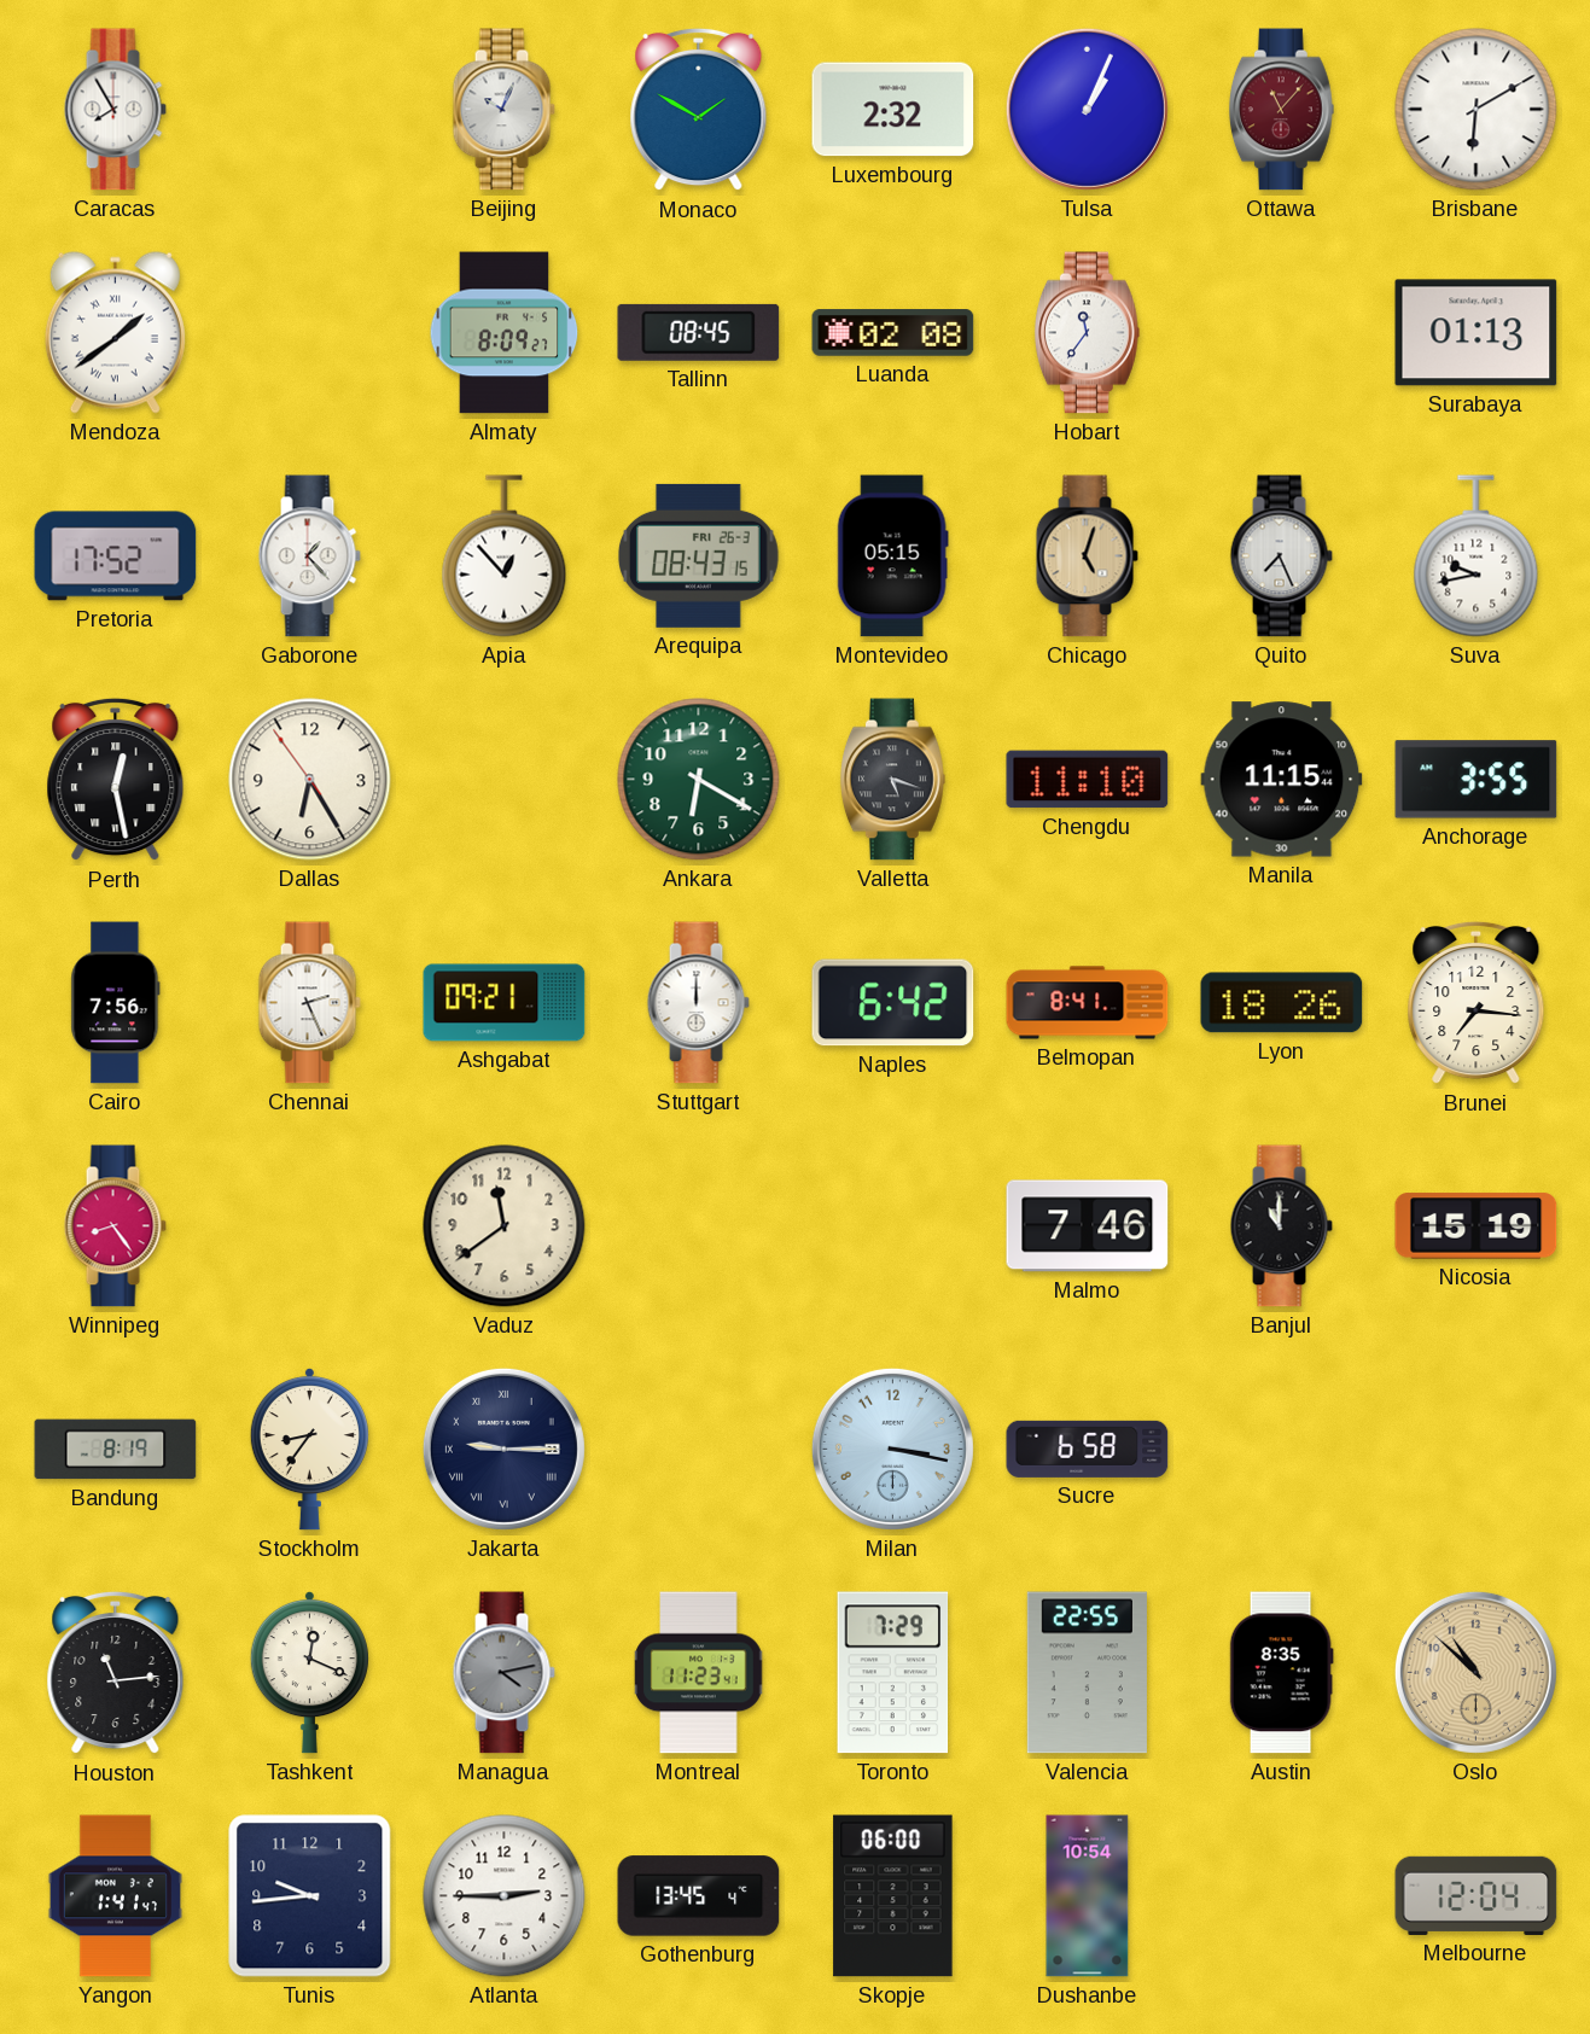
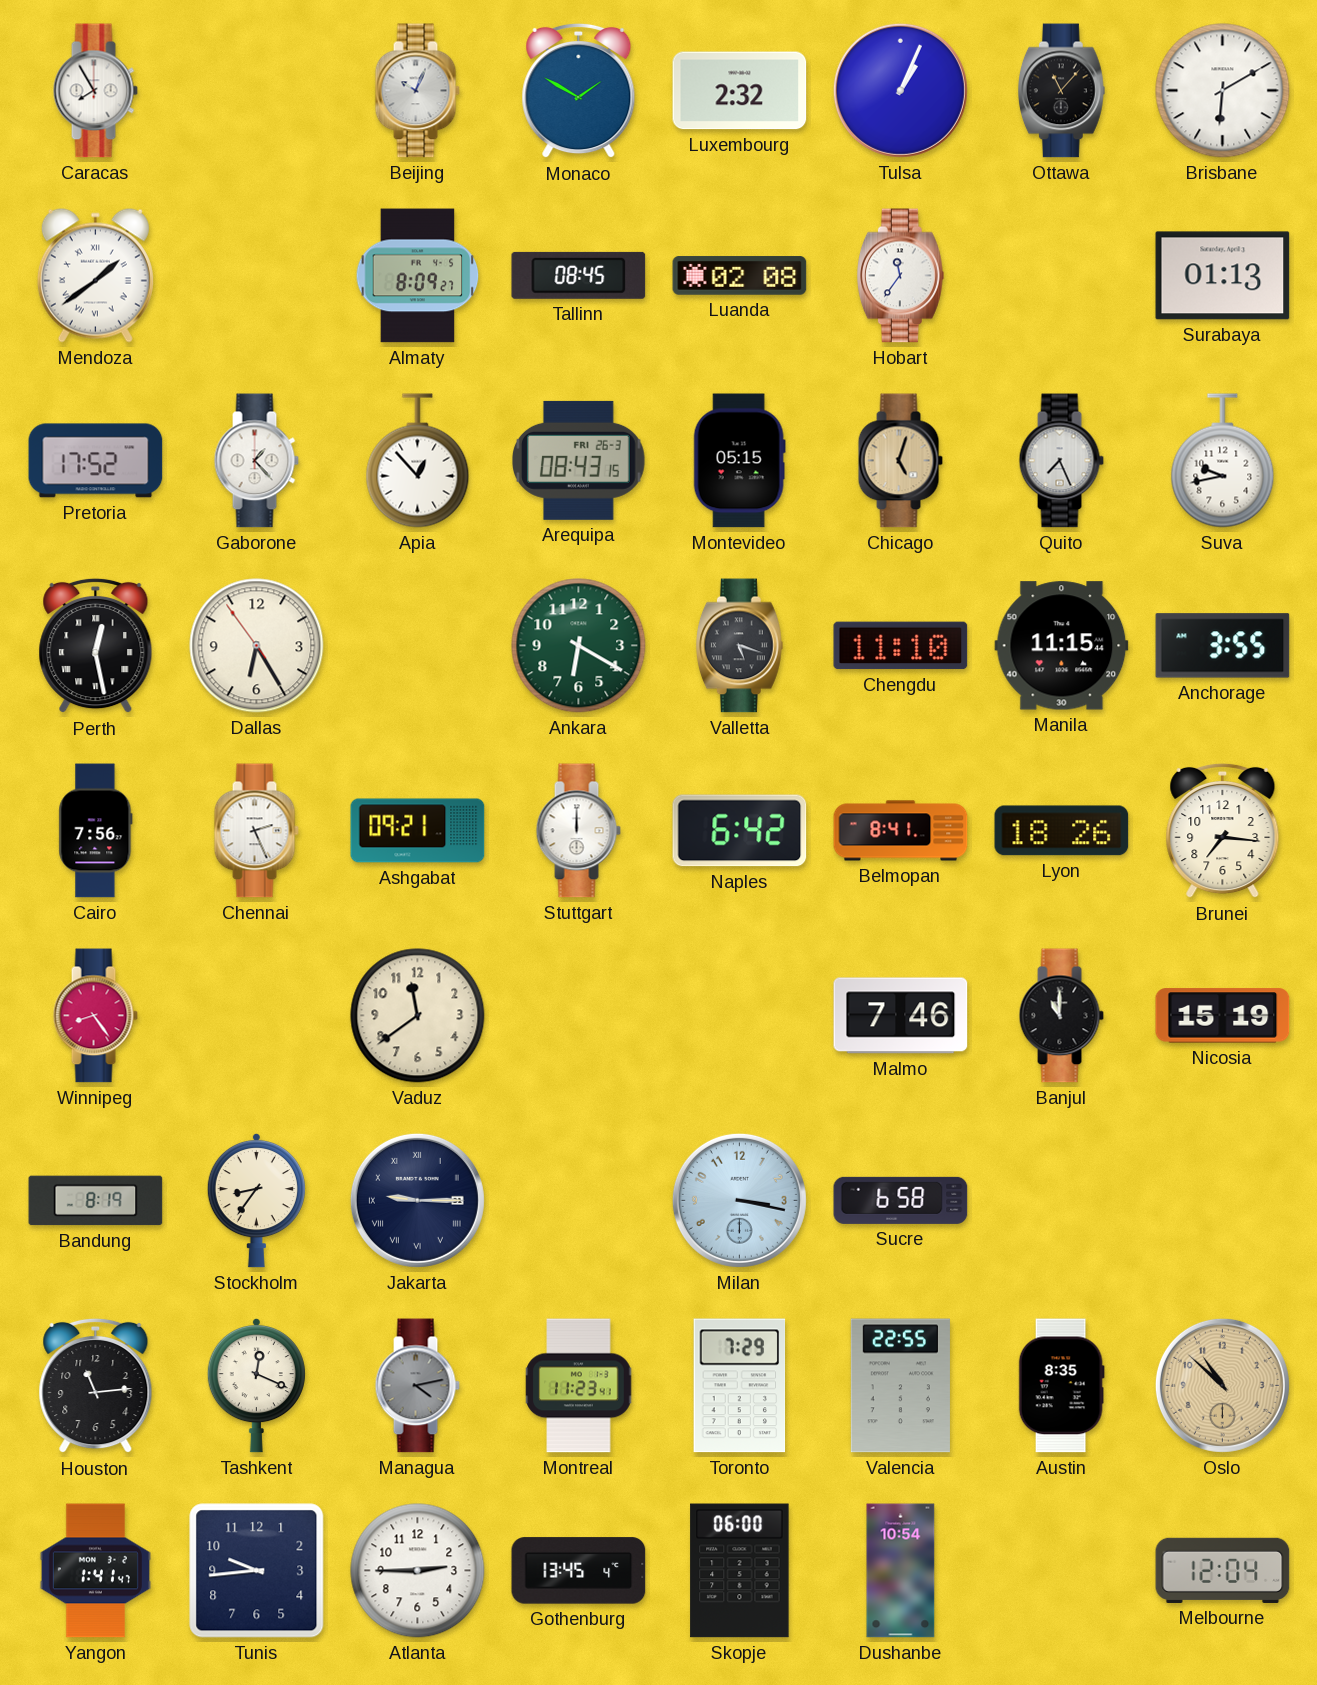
Ottawa dial: burgundy -> black
